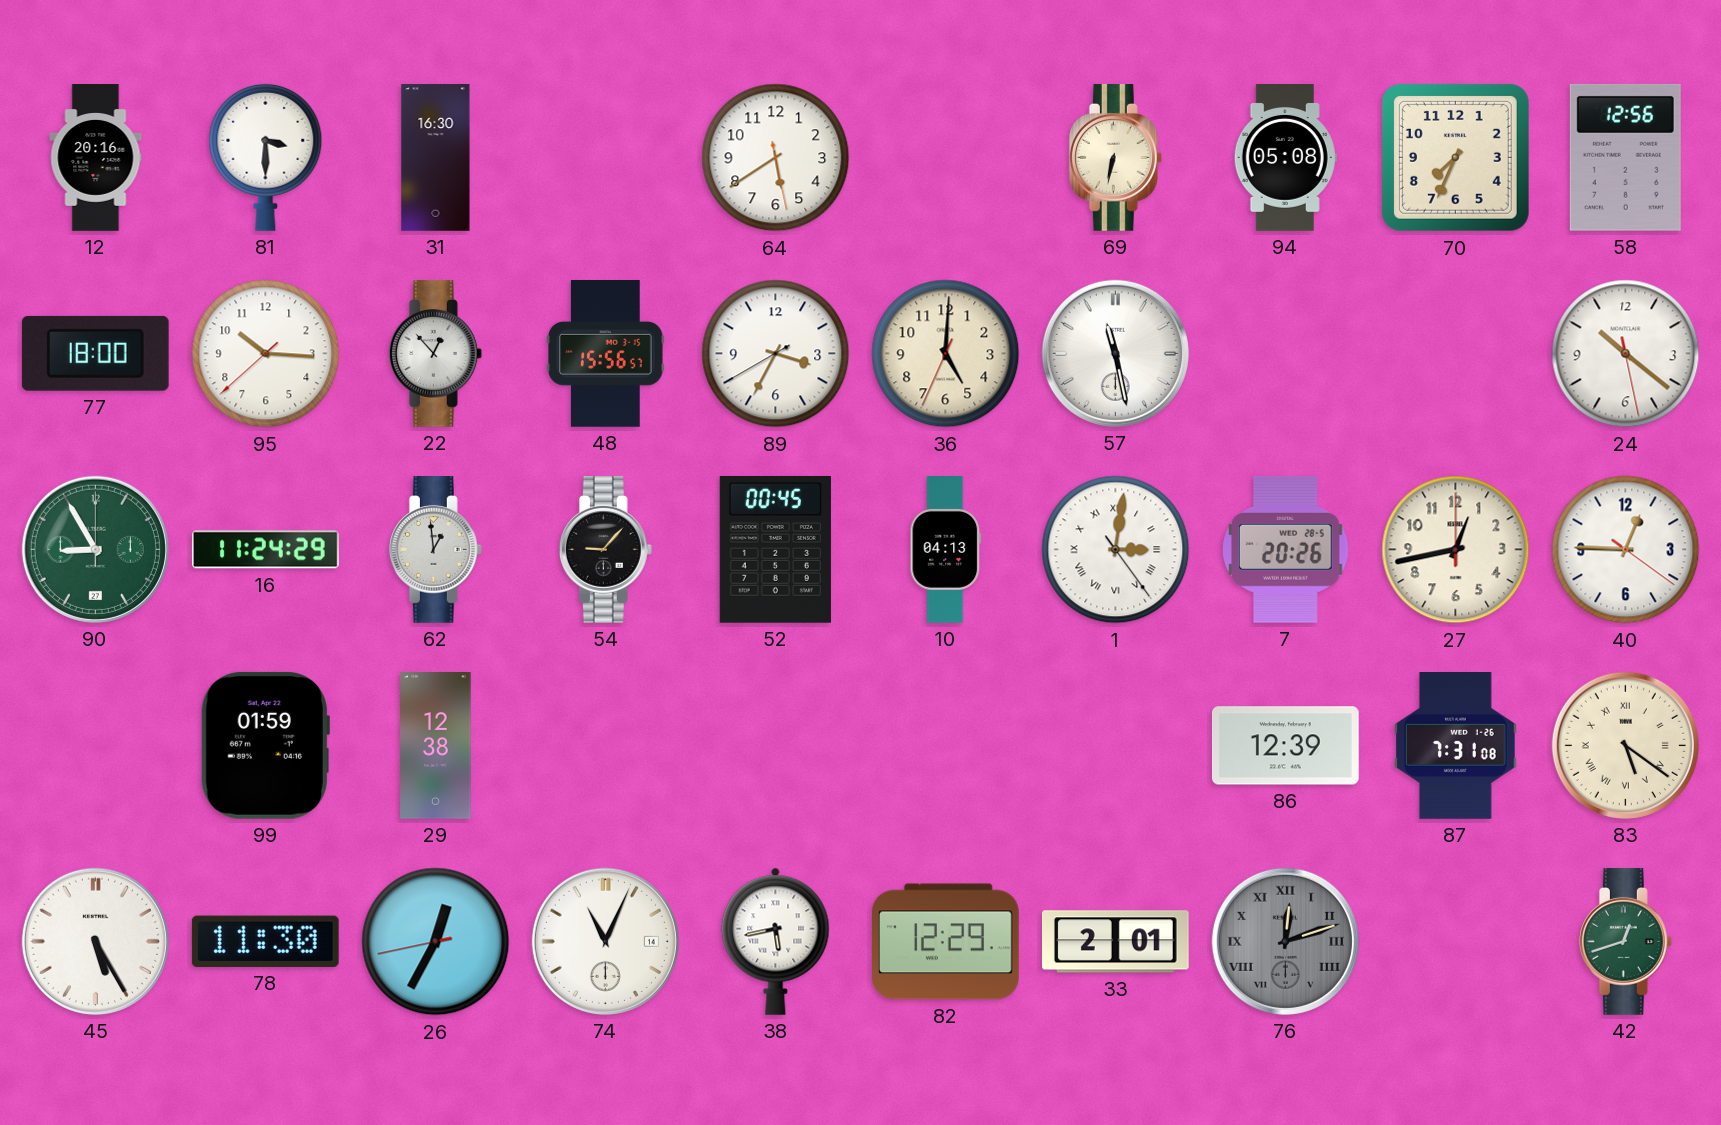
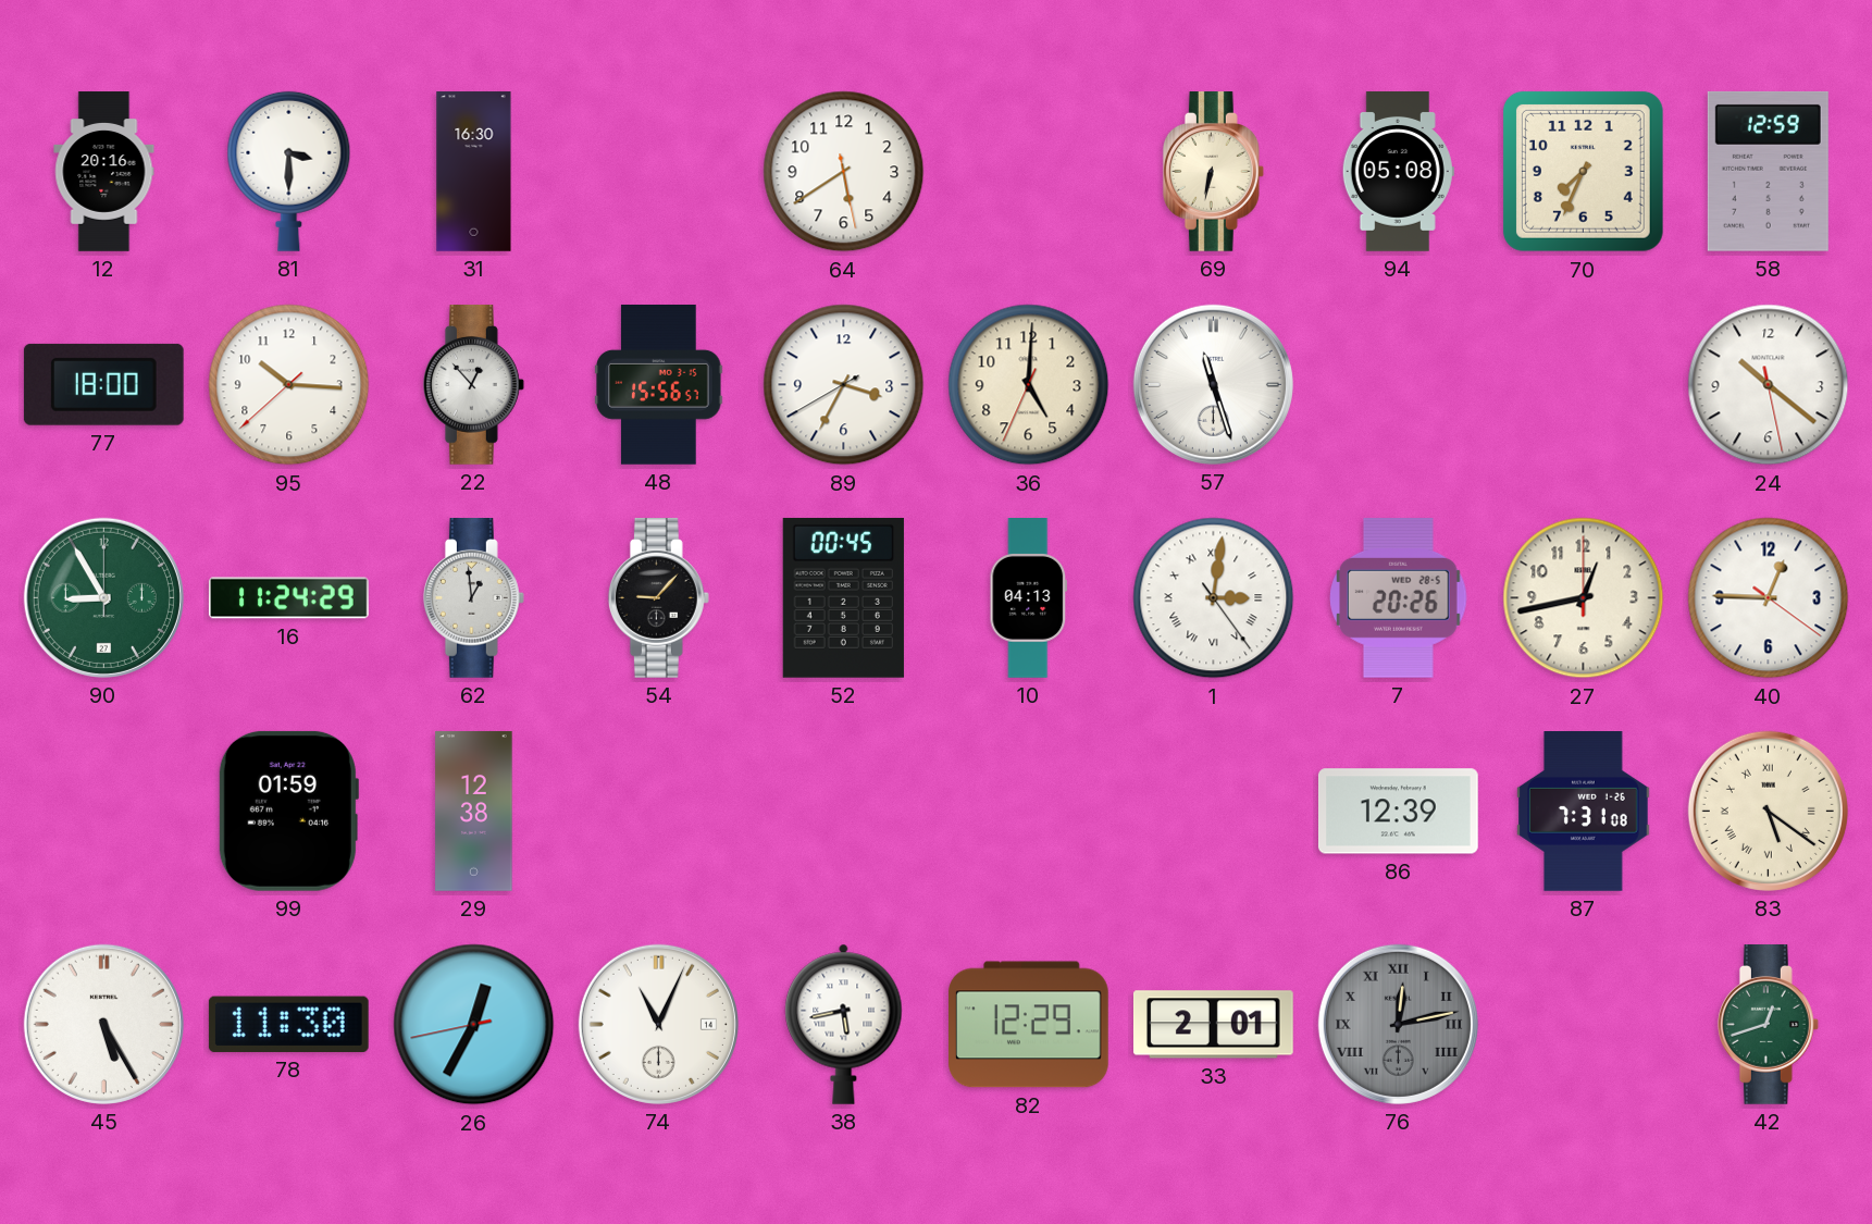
58: 12:56 -> 12:59
57: 11:28 -> 11:27
76: 12:12 -> 12:13
